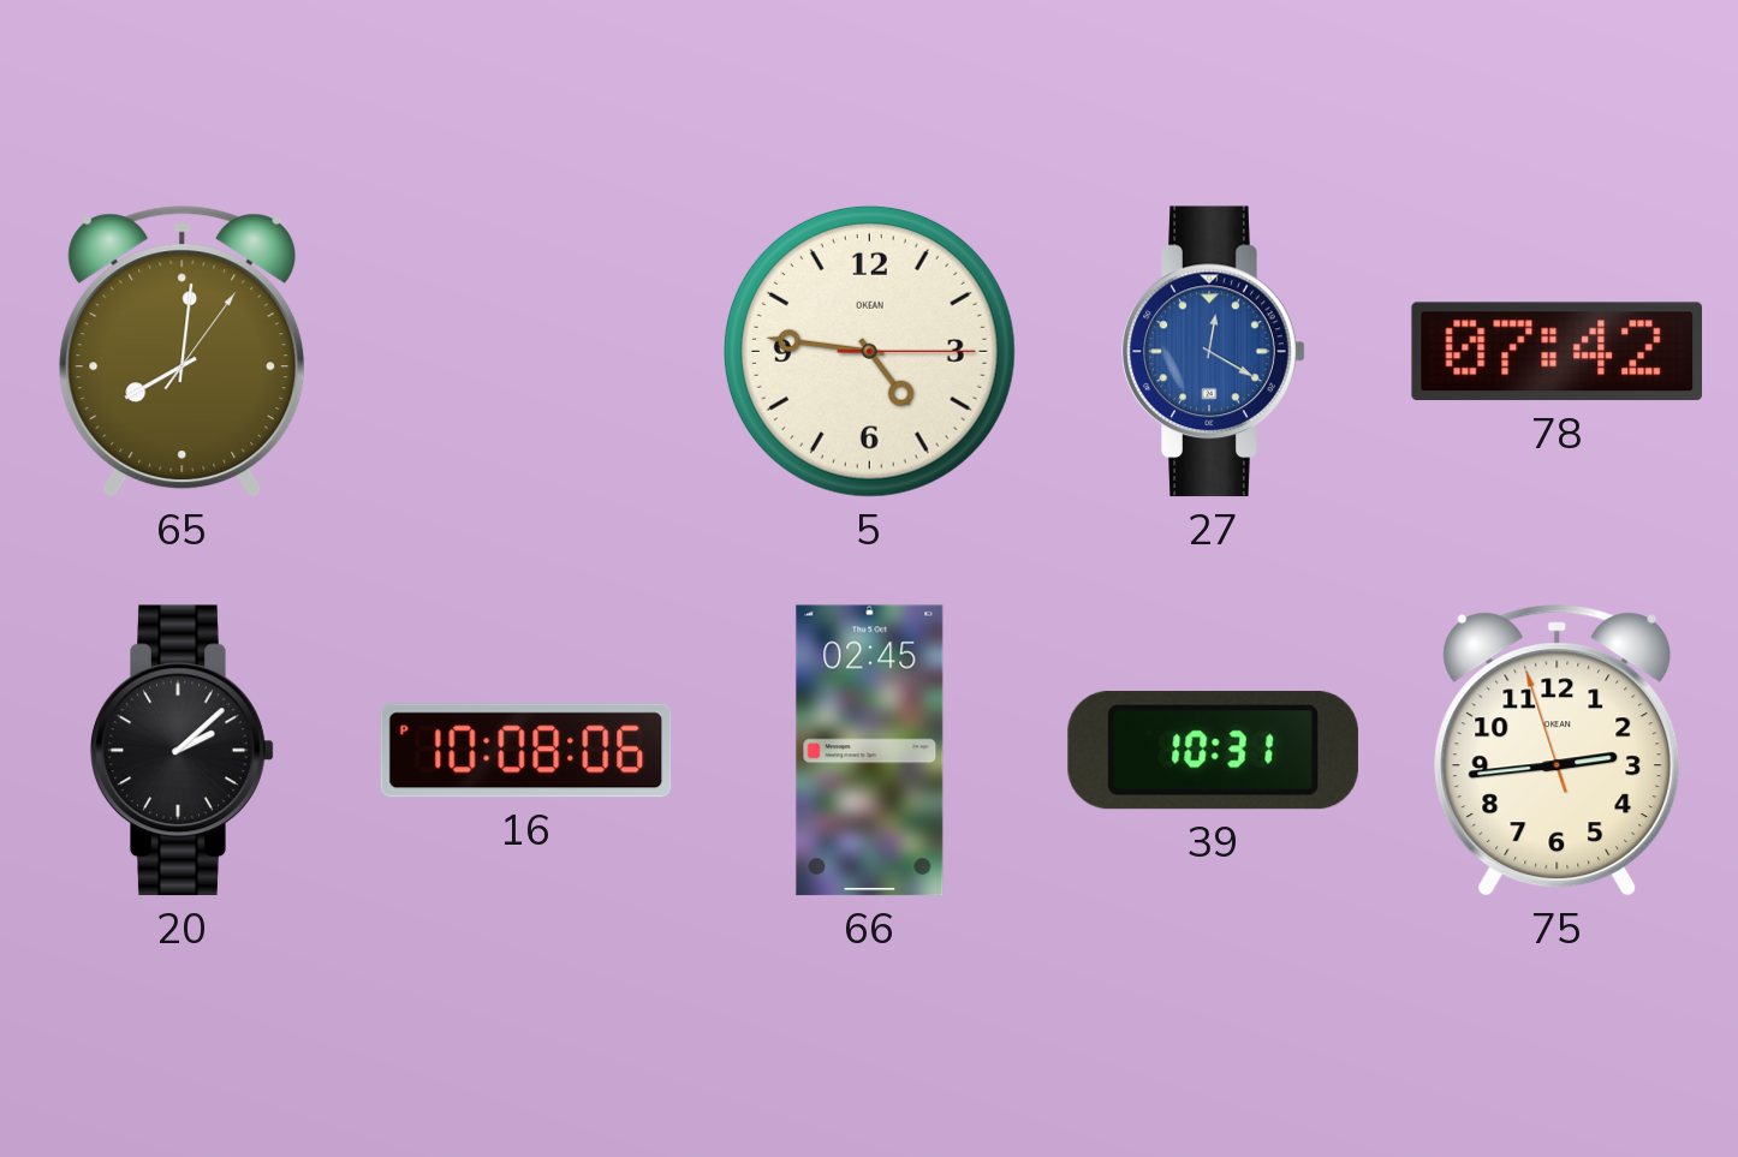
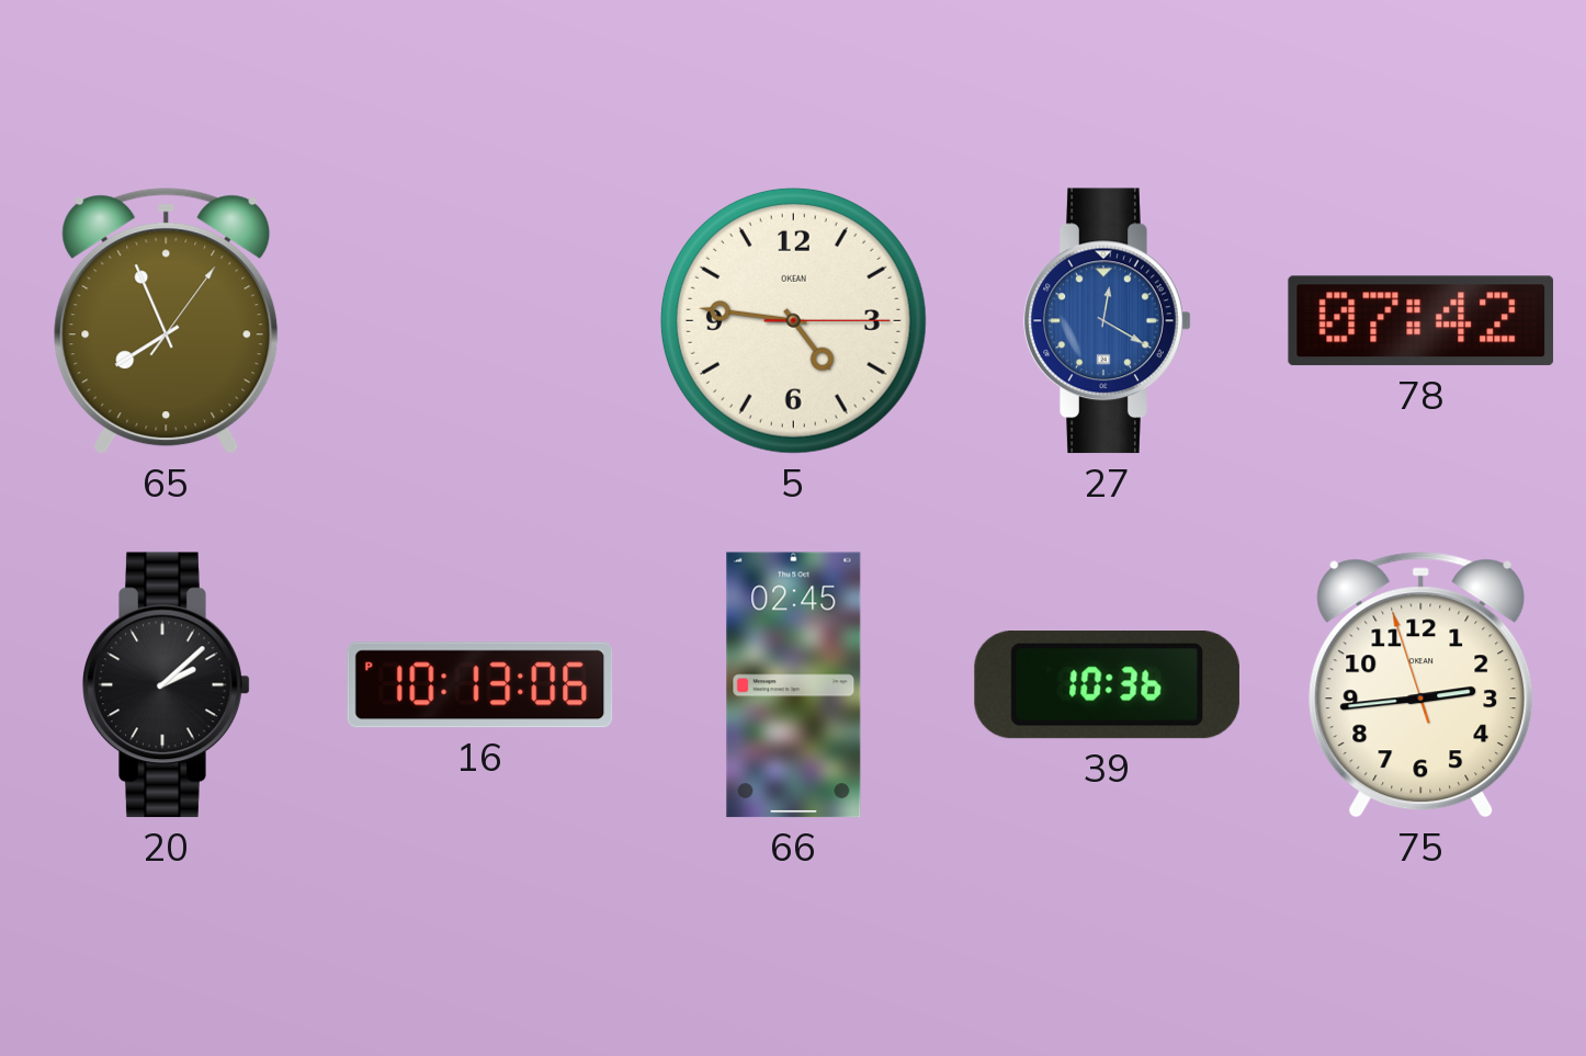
65: 8:01 -> 7:56
16: 10:08 -> 10:13
39: 10:31 -> 10:36
